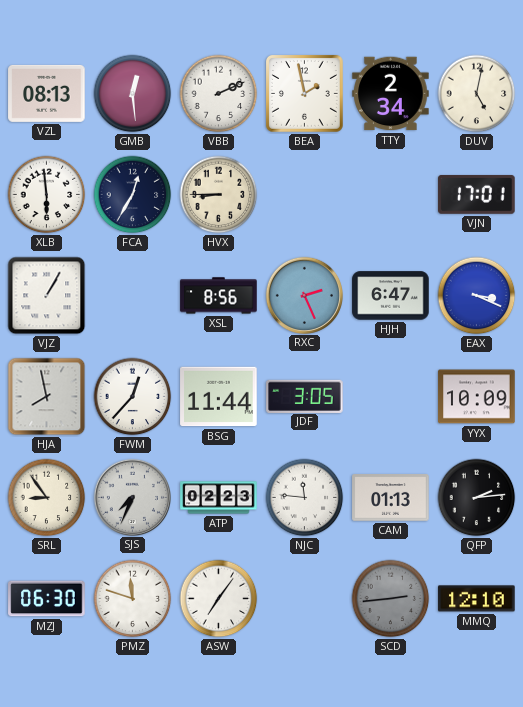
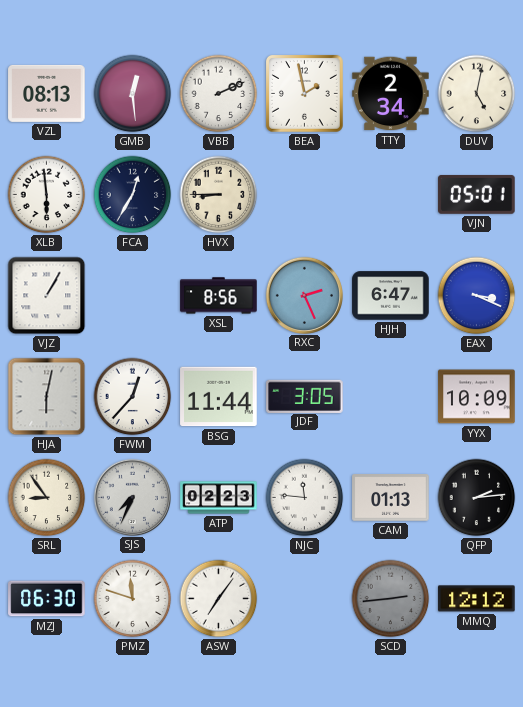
VJN: 17:01 -> 05:01
HJA: 7:58 -> 6:02
MMQ: 12:10 -> 12:12
